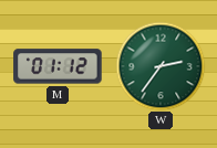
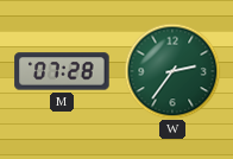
M: 01:12 -> 07:28
